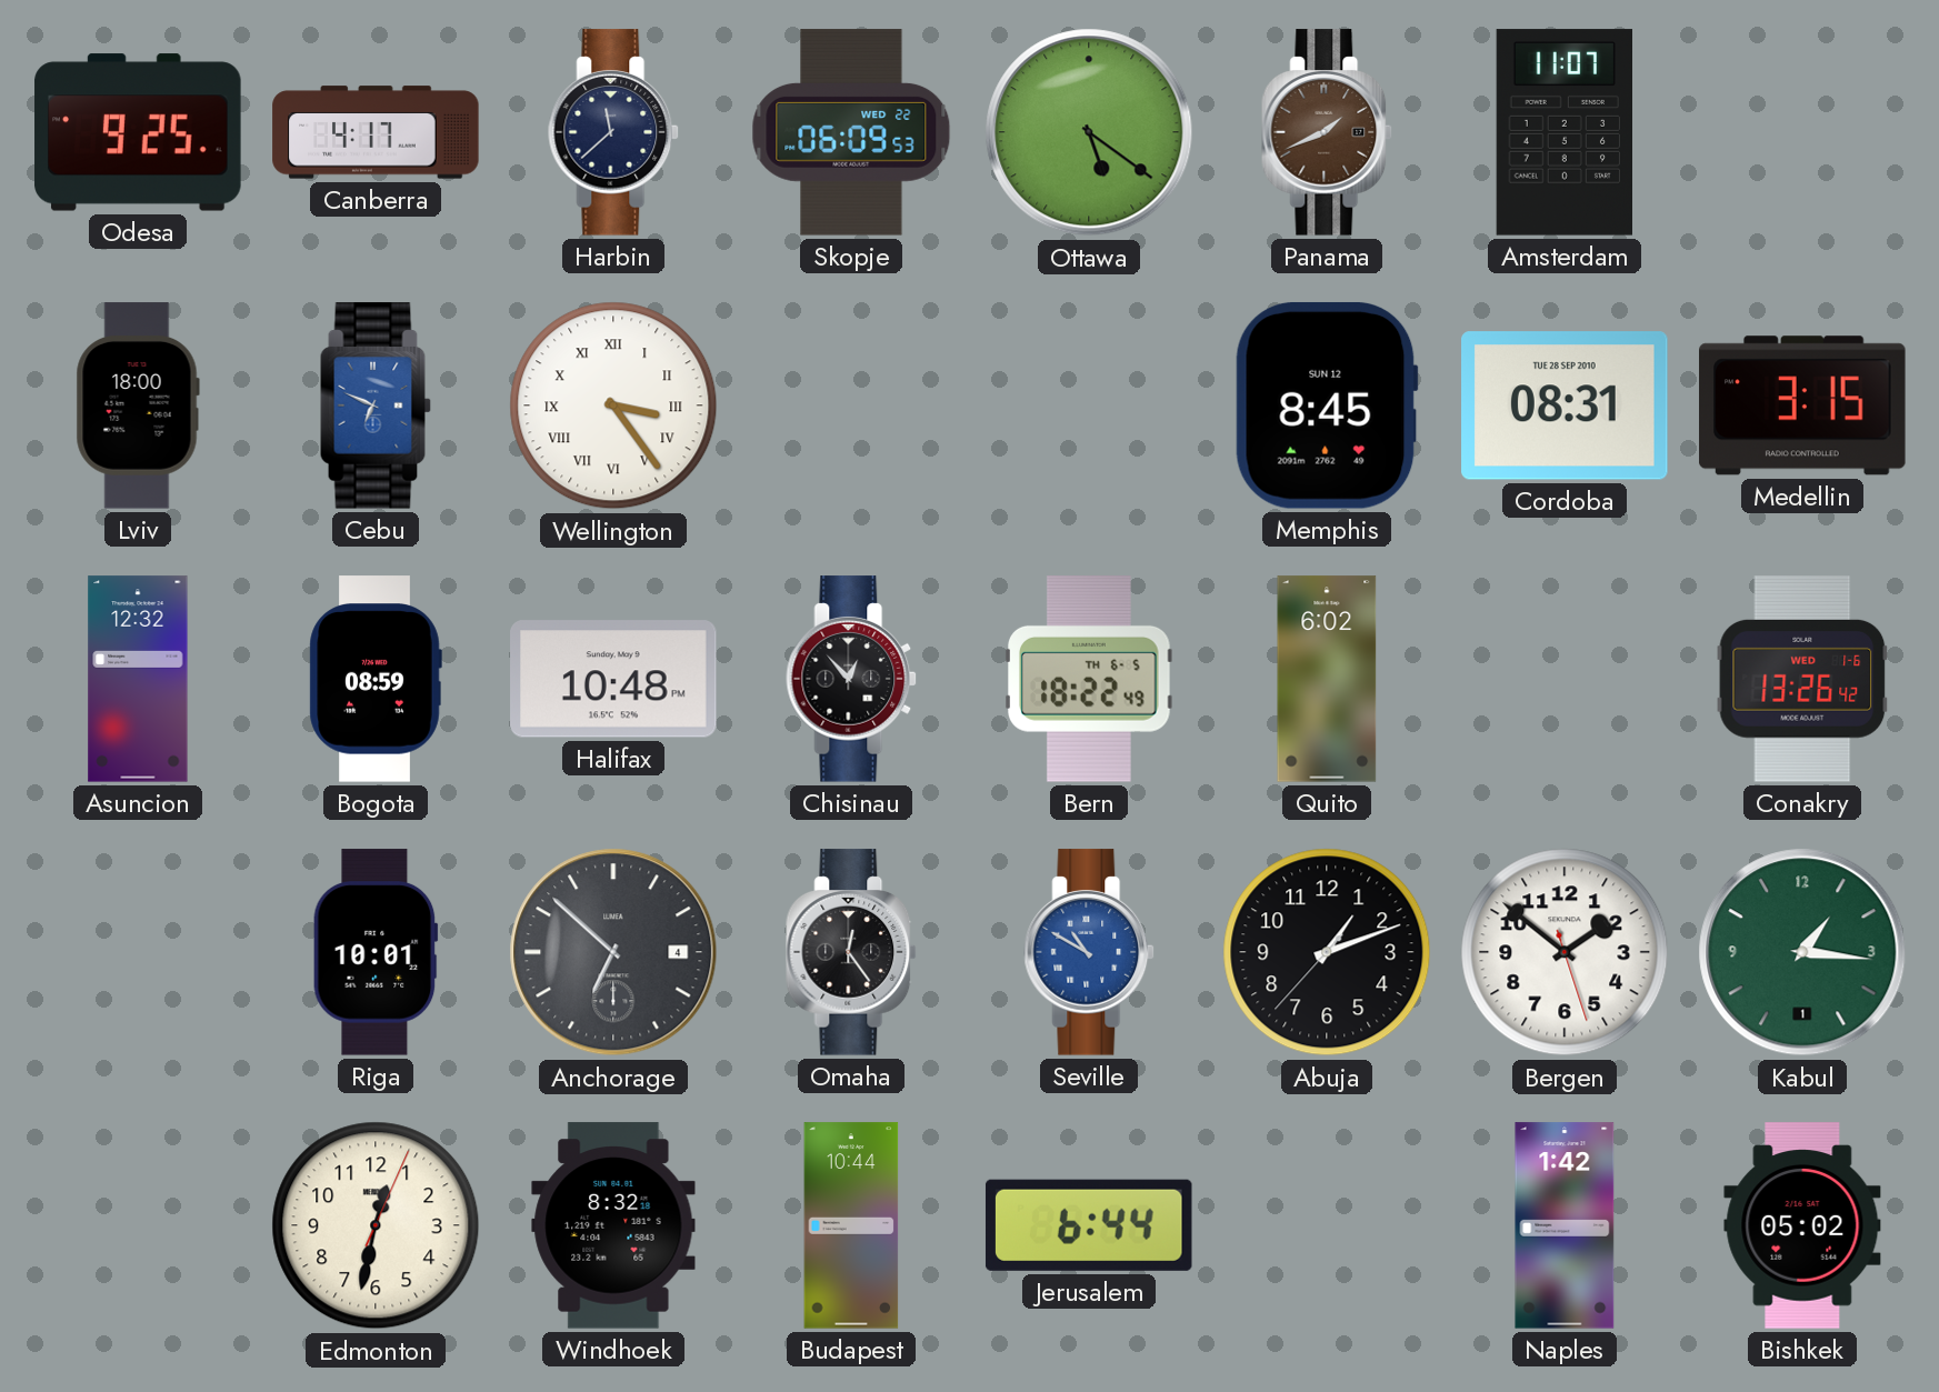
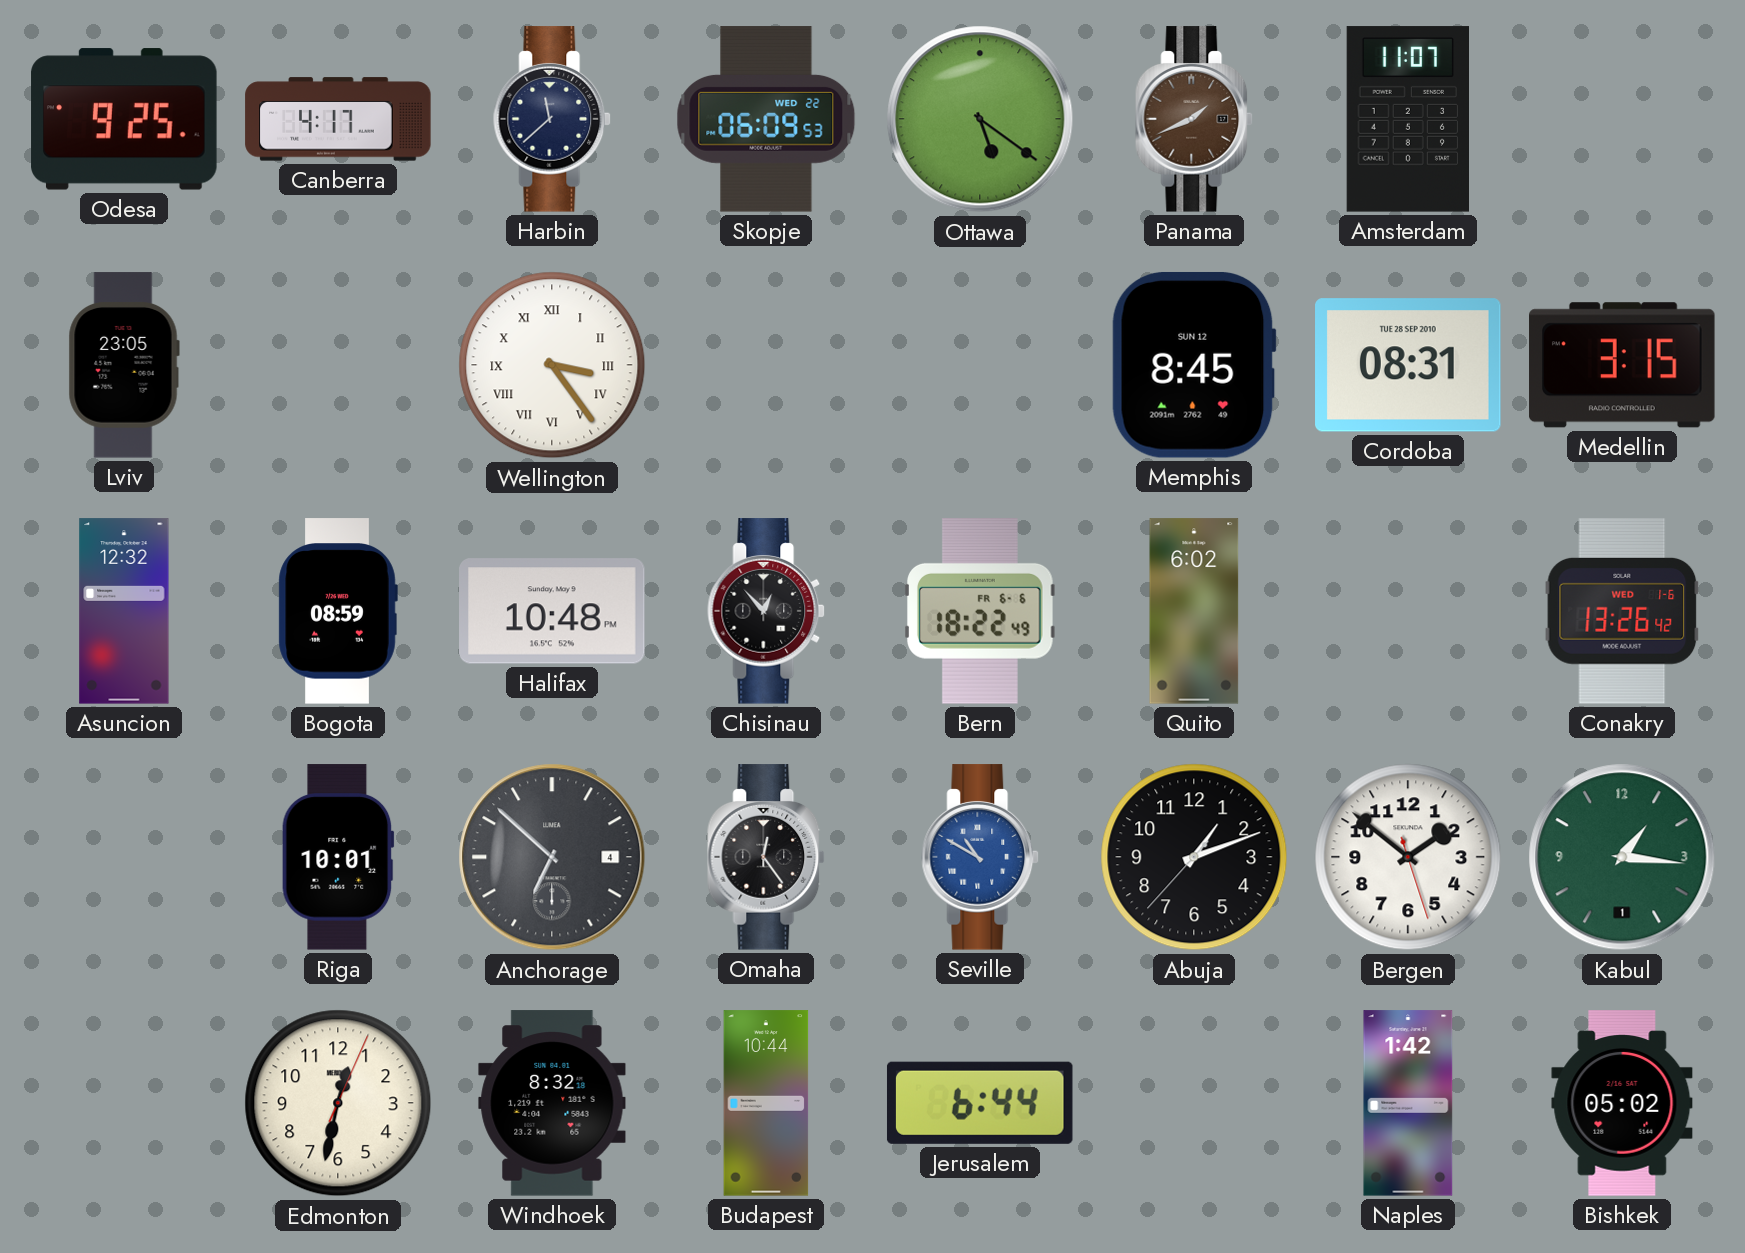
Lviv: 18:00 -> 23:05
Cebu: 6:49 -> none
Bern date: TH 6-5 -> FR 6-6
